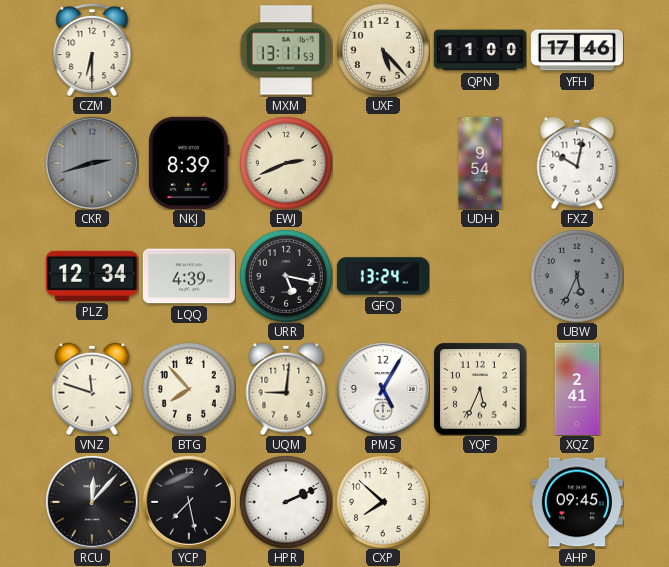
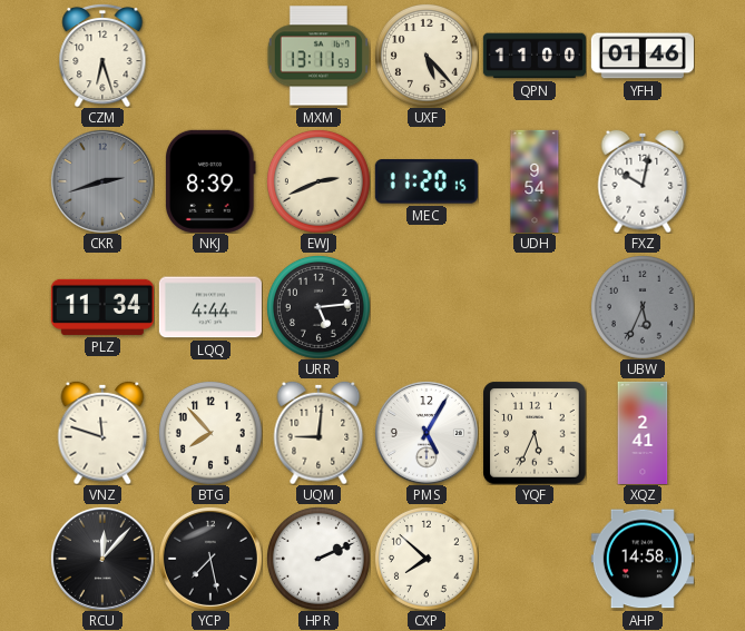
CZM: 6:30 -> 6:27
YFH: 17:46 -> 01:46
MEC: none -> 11:20
PLZ: 12:34 -> 11:34
LQQ: 4:39 -> 4:44
URR: 5:17 -> 5:14
GFQ: 13:24 -> none
AHP: 09:45 -> 14:58
